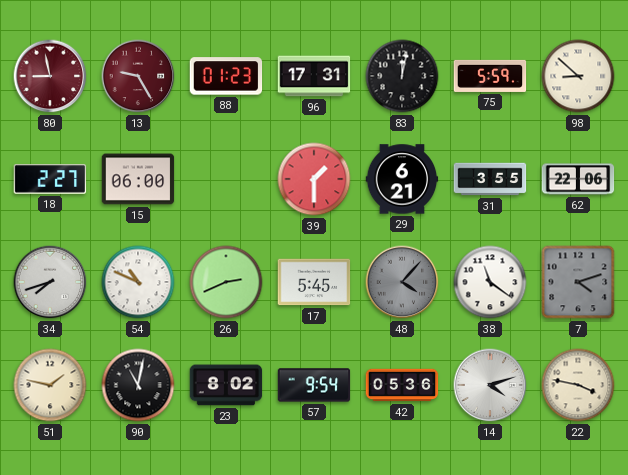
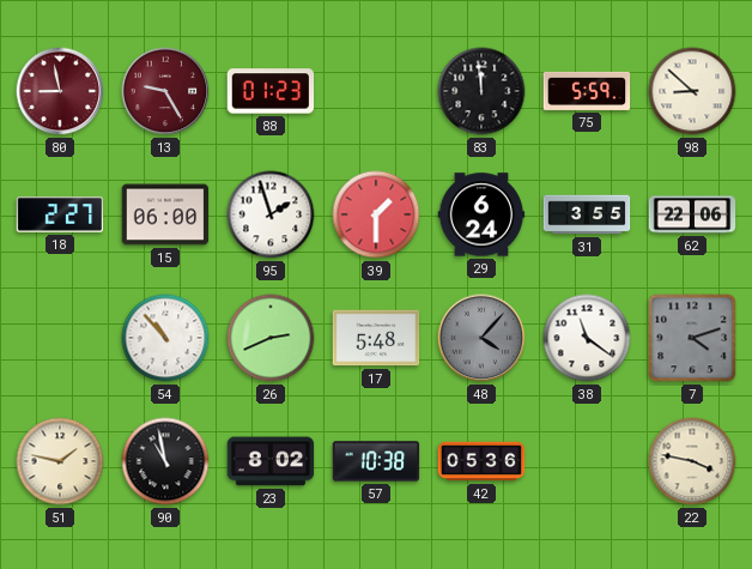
96: 17:31 -> none
83: 12:02 -> 11:59
95: none -> 1:57
29: 6:21 -> 6:24
34: 7:42 -> none
54: 10:49 -> 10:53
17: 5:45 -> 5:48
90: 11:02 -> 10:58
57: 9:54 -> 10:38
14: 4:12 -> none
